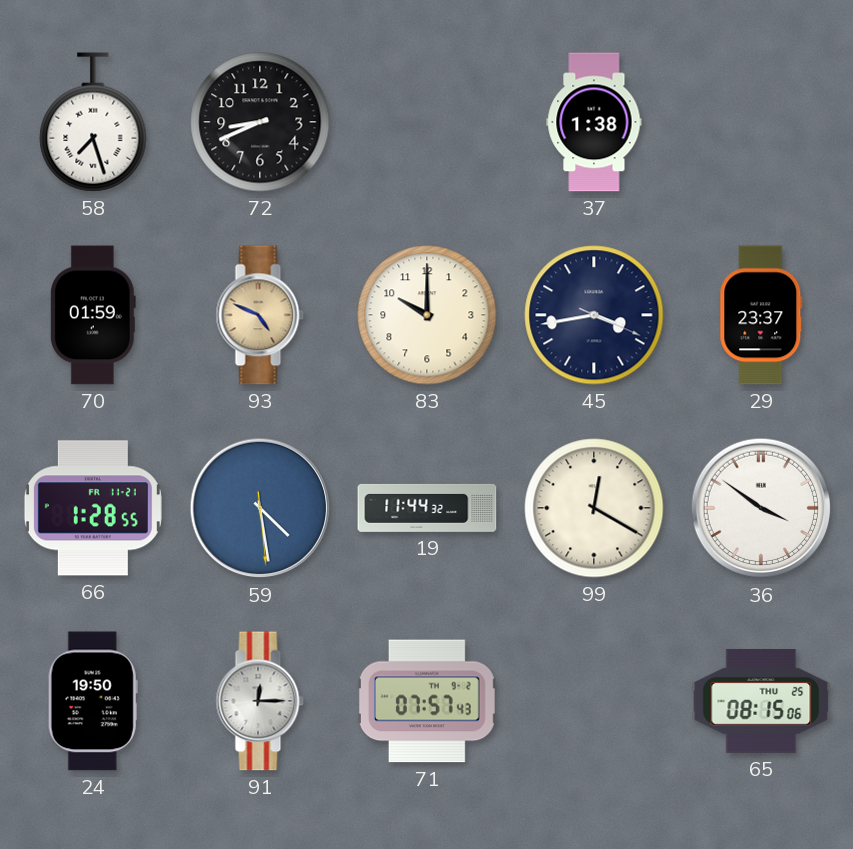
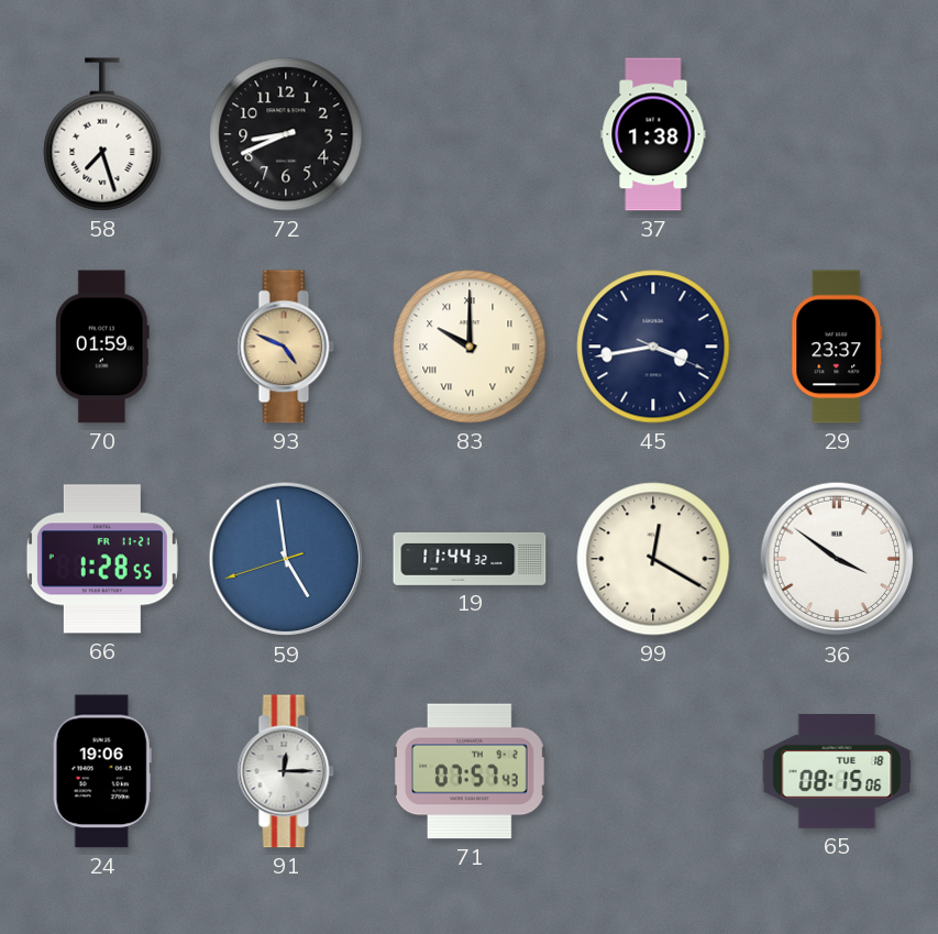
83 numerals: Arabic -> Roman
59: 4:28 -> 4:58
24: 19:50 -> 19:06
65 date: THU 25 -> TUE 18
